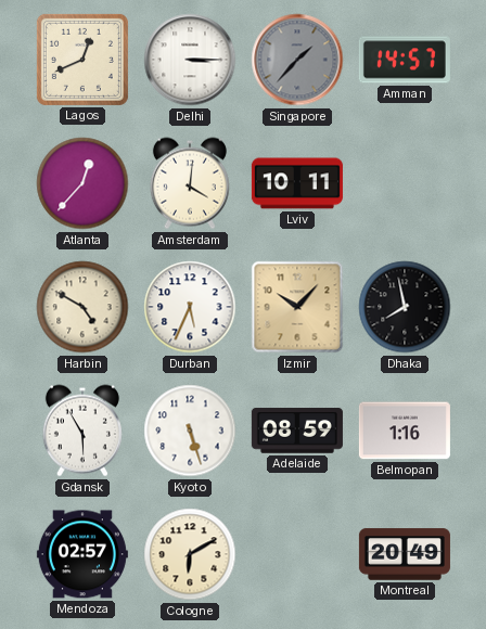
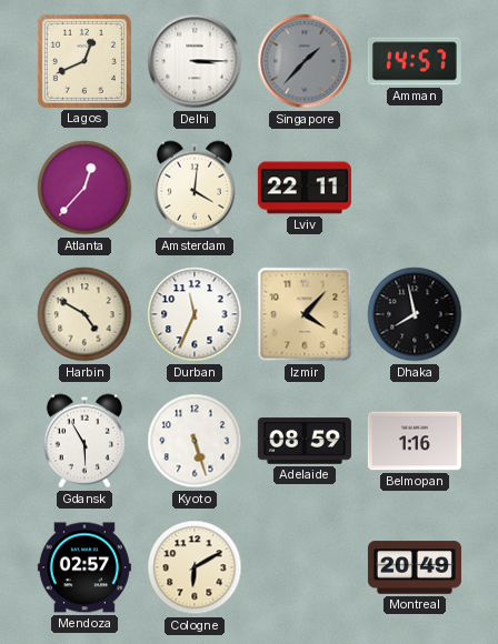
Lviv: 10:11 -> 22:11
Durban: 5:34 -> 11:34
Izmir: 10:07 -> 4:07
